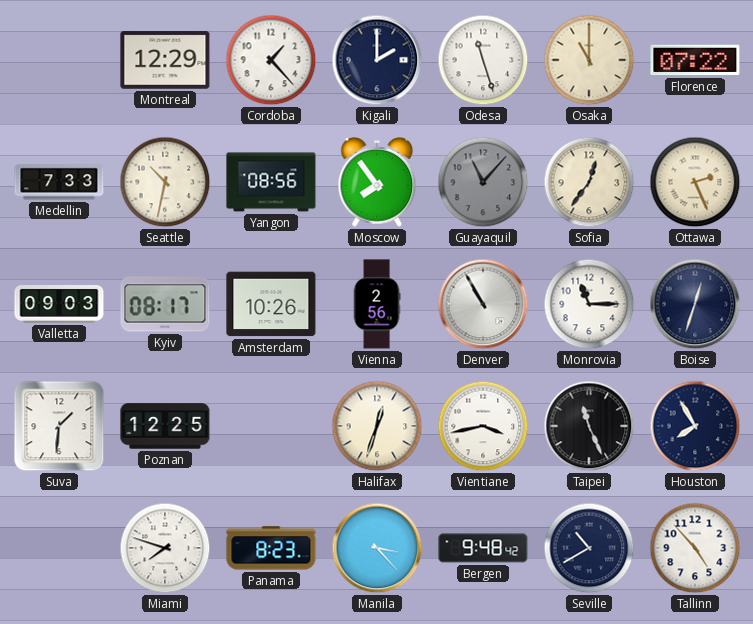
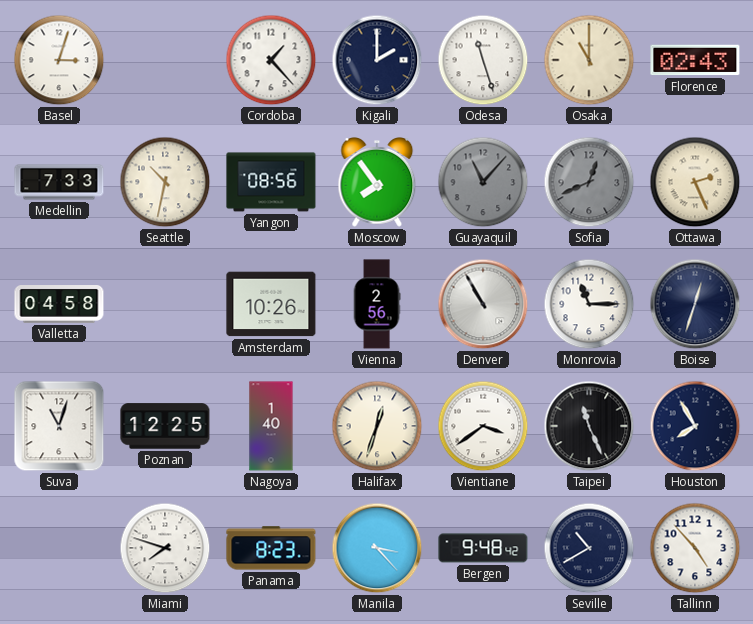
Basel: none -> 3:03
Montreal: 12:29 -> none
Florence: 07:22 -> 02:43
Sofia: 12:36 -> 12:41
Sofia dial: cream -> grey
Valletta: 09:03 -> 04:58
Kyiv: 08:17 -> none
Suva: 1:31 -> 11:03
Nagoya: none -> 1:40
Vientiane: 3:43 -> 3:39
